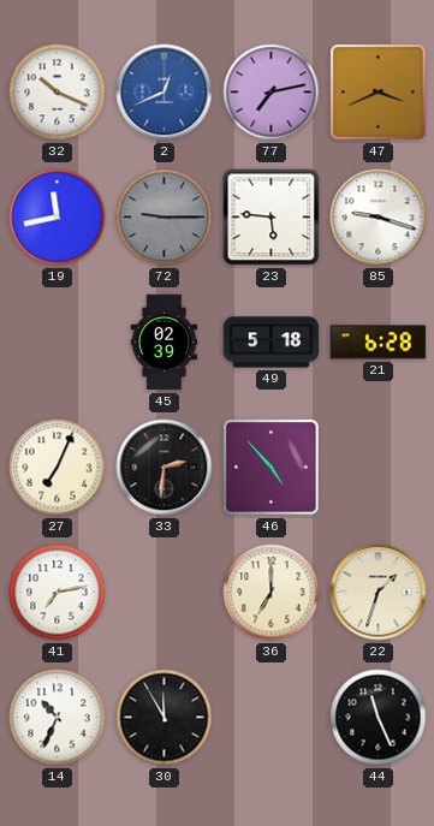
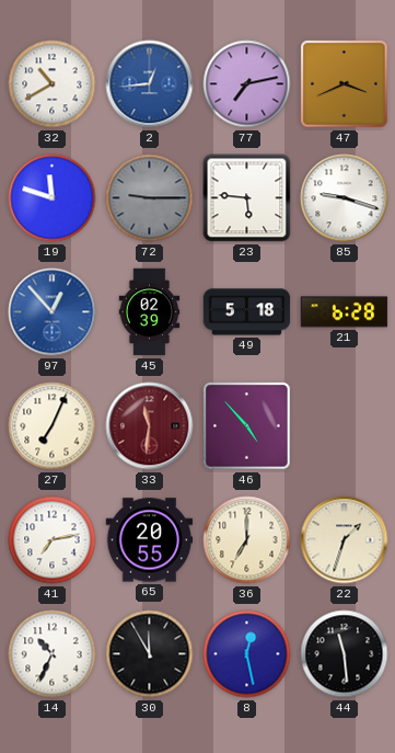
32: 10:19 -> 10:40
2: 12:41 -> 12:44
19: 11:43 -> 11:48
97: none -> 12:53
33: 2:31 -> 11:31
33 dial: black -> burgundy
65: none -> 20:55
8: none -> 12:28
44: 11:26 -> 11:29
